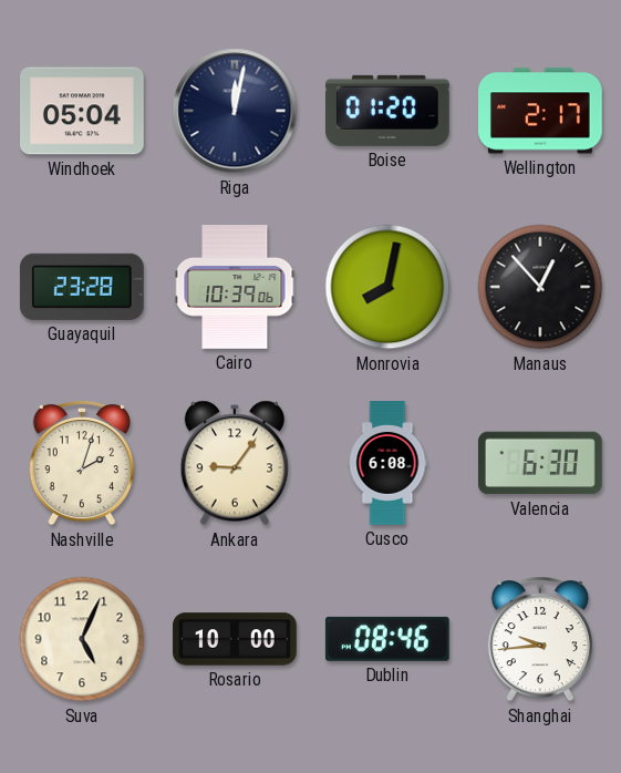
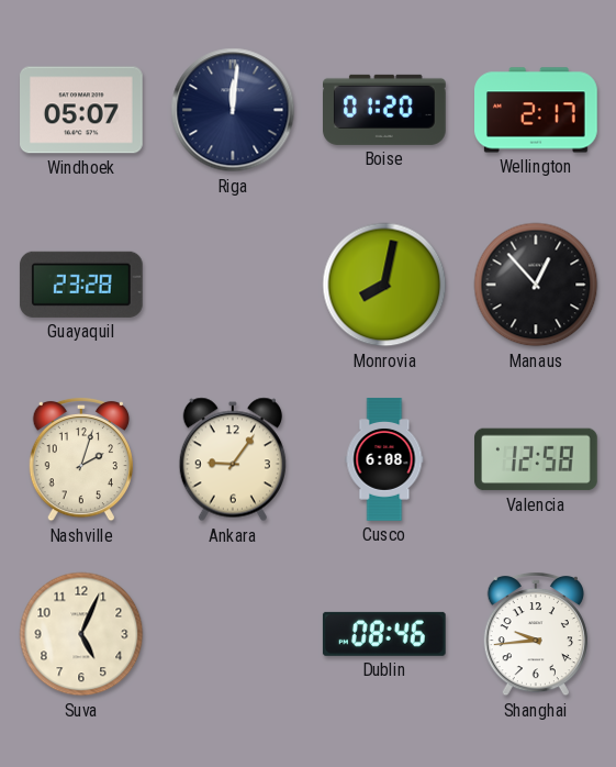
Windhoek: 05:04 -> 05:07
Riga: 12:02 -> 12:01
Cairo: 10:39 -> none
Valencia: 6:30 -> 12:58
Rosario: 10:00 -> none
